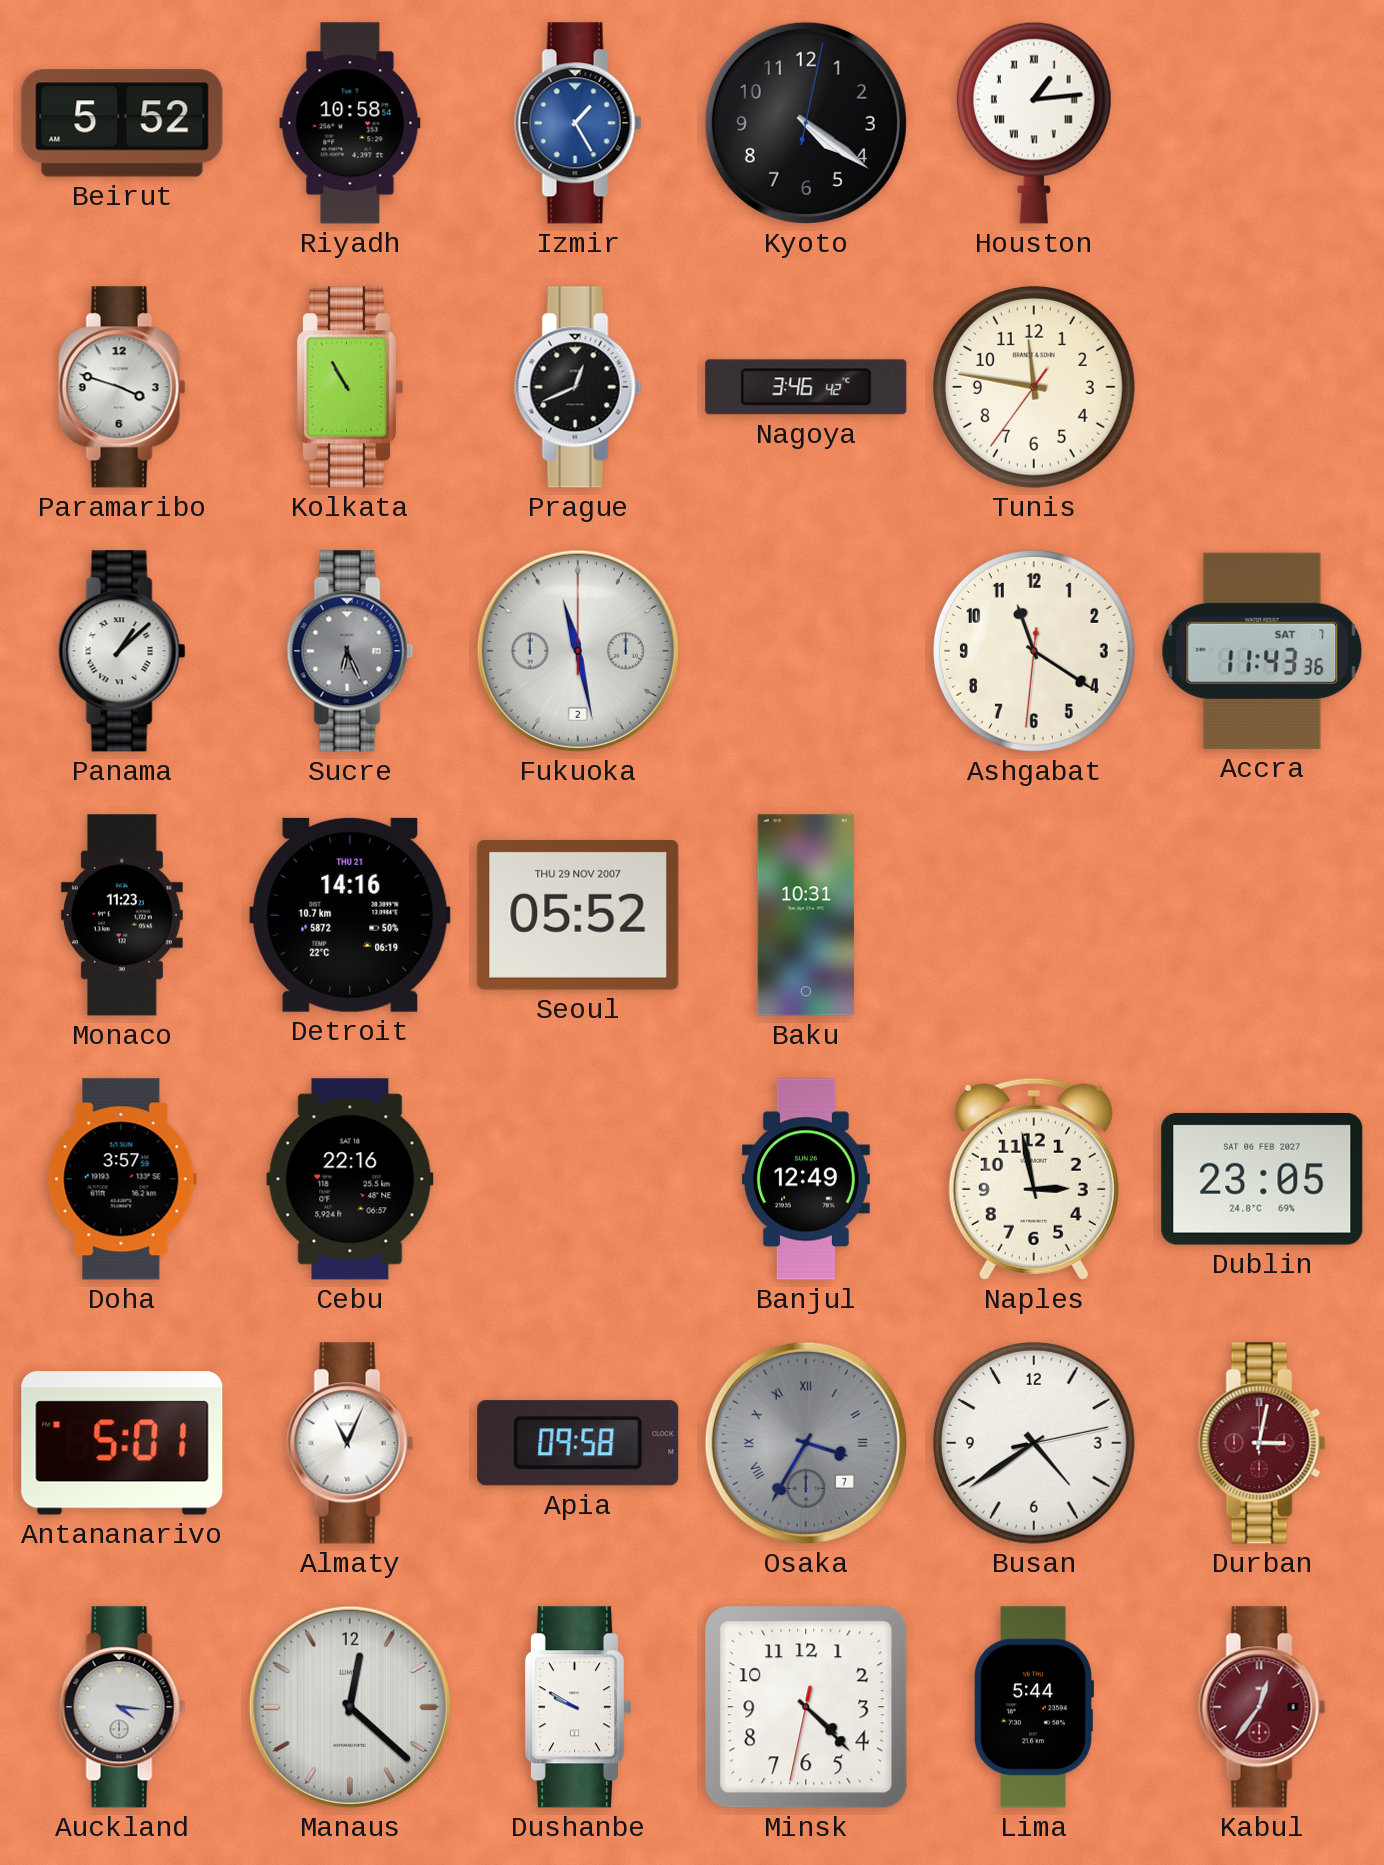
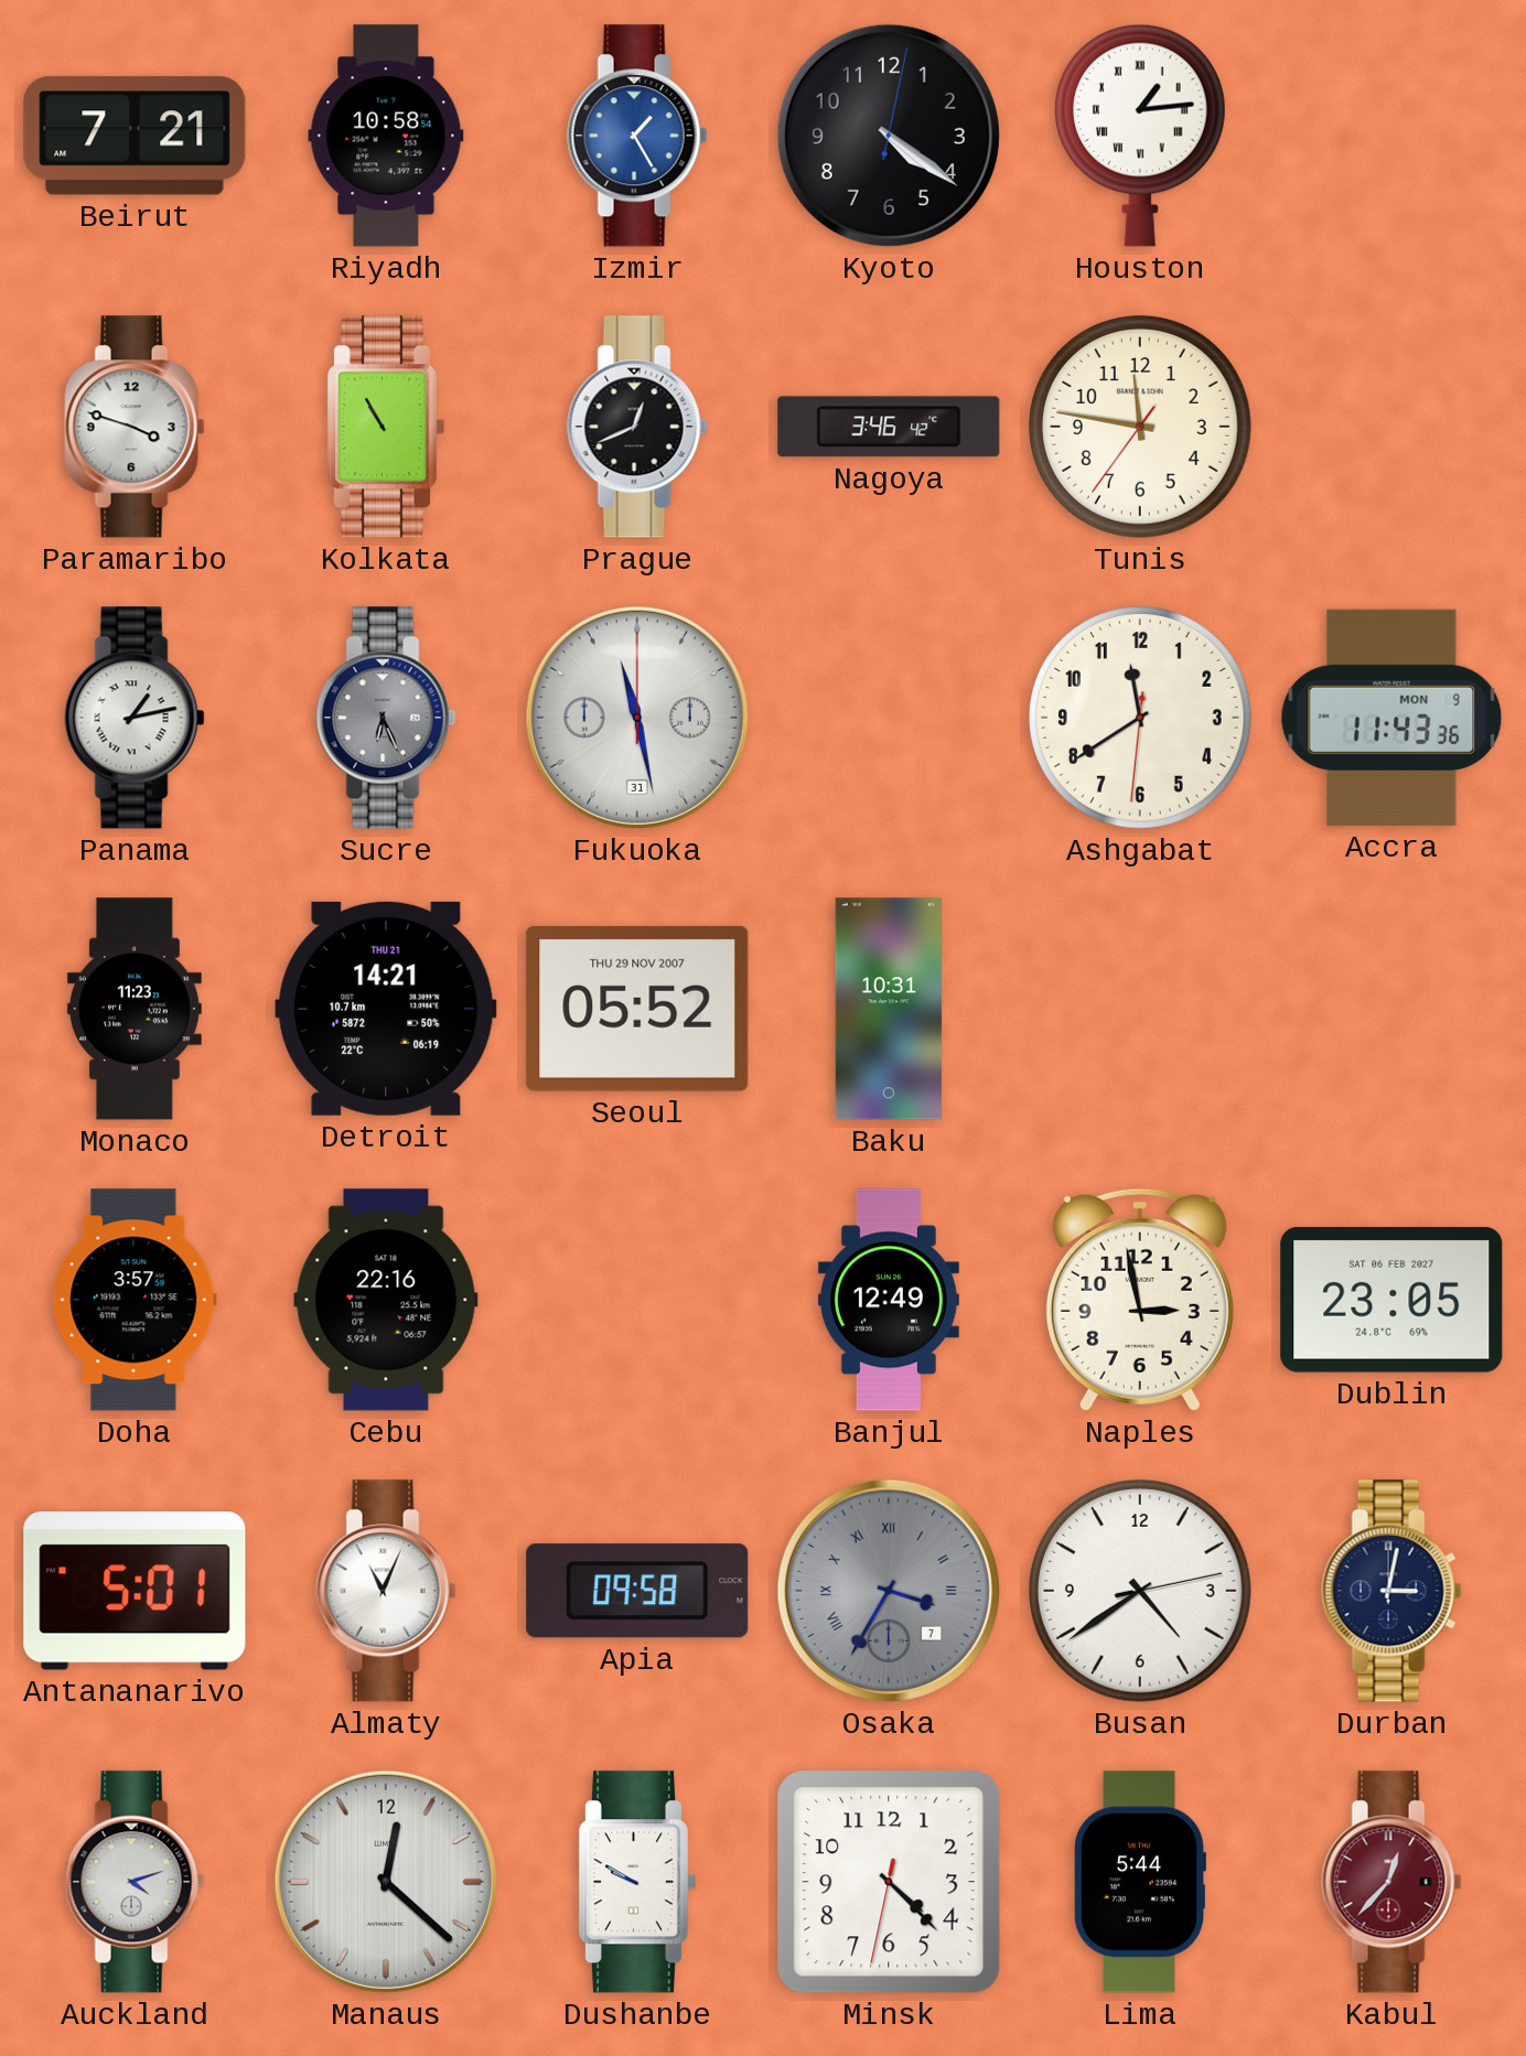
Beirut: 5:52 -> 7:21
Panama: 1:08 -> 1:13
Fukuoka date: 2 -> 31
Ashgabat: 11:20 -> 11:39
Accra date: SAT 7 -> MON 9
Detroit: 14:16 -> 14:21
Durban dial: burgundy -> navy
Auckland: 4:16 -> 4:12
Kabul: 12:36 -> 12:37
